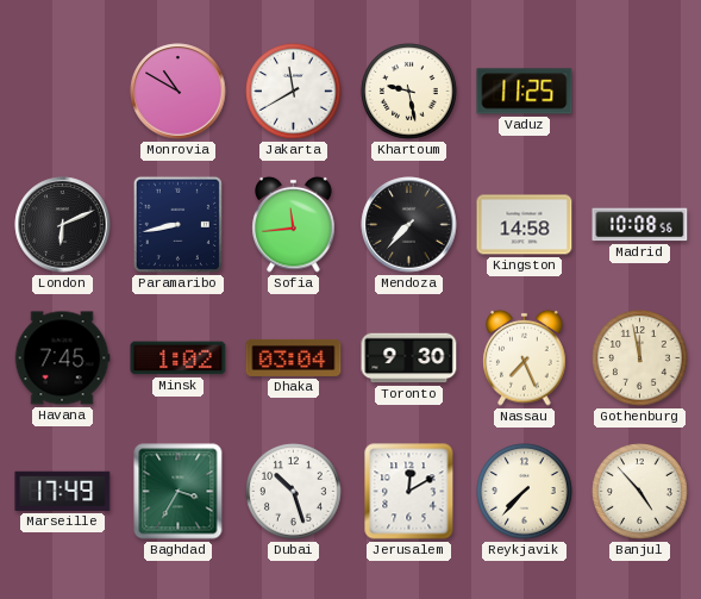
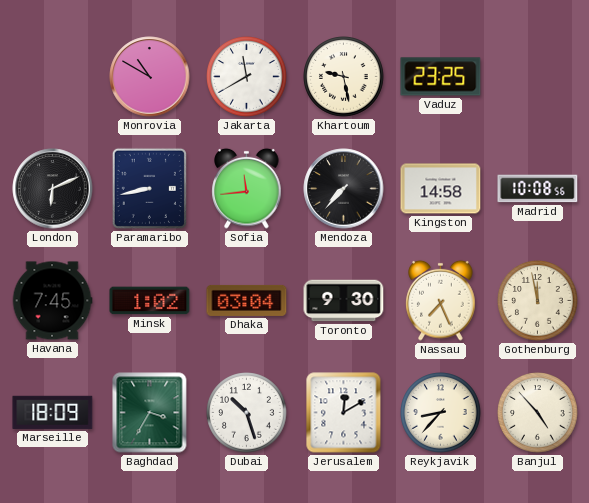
Vaduz: 11:25 -> 23:25
Marseille: 17:49 -> 18:09
Reykjavik: 7:37 -> 8:37
